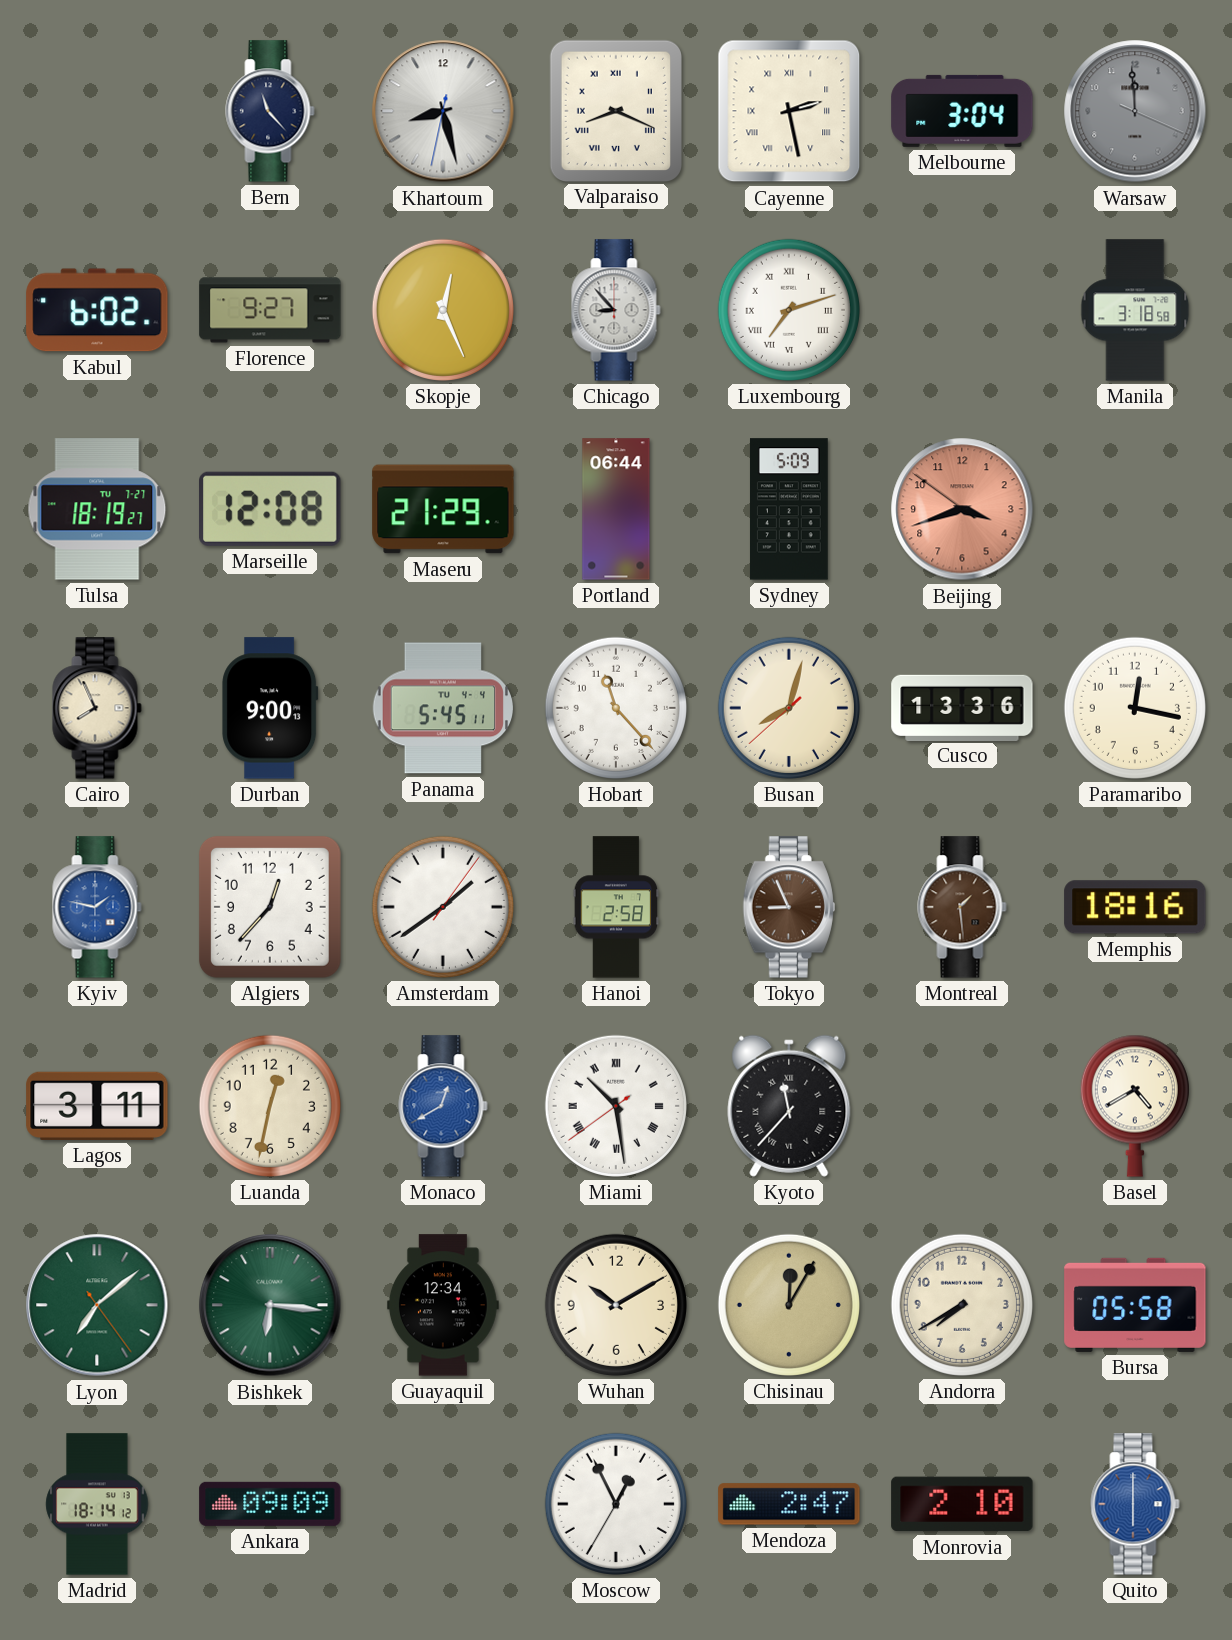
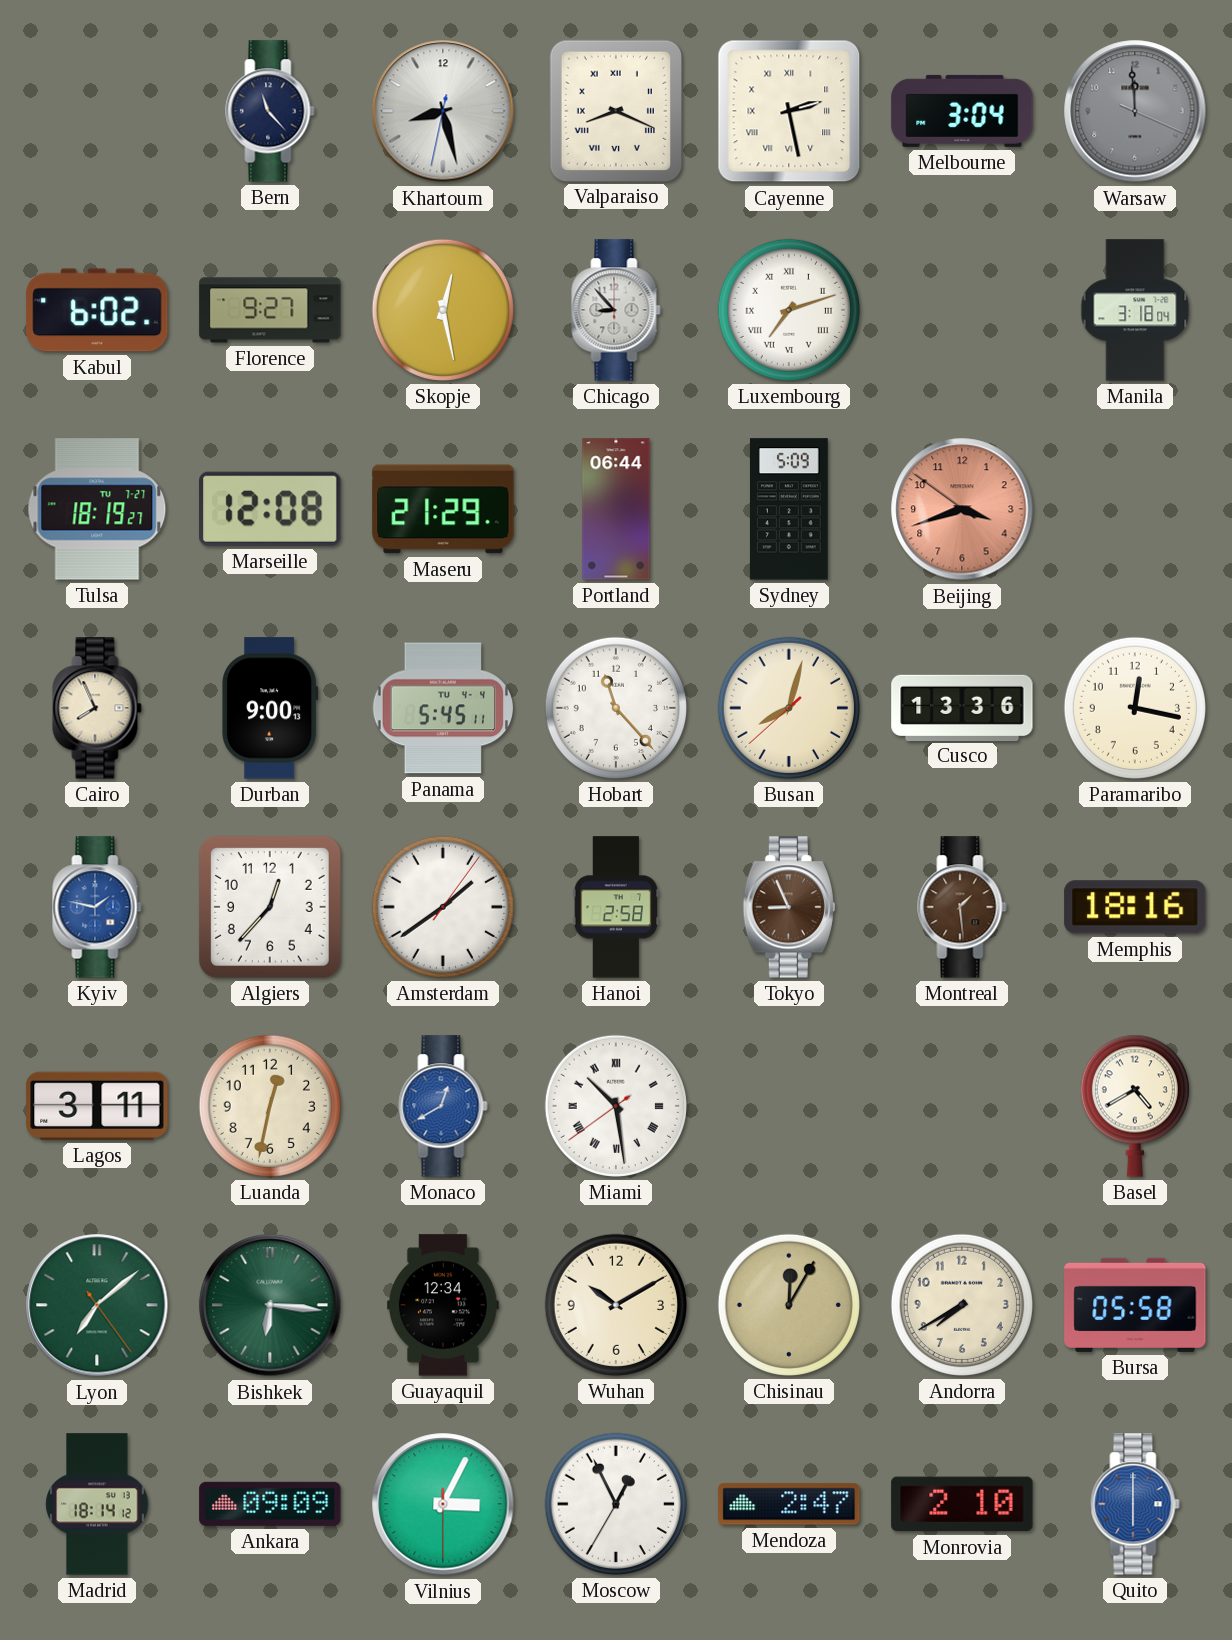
Skopje: 12:26 -> 12:28
Manila: 3:18:58 -> 3:18:04
Kyoto: 11:37 -> none
Vilnius: none -> 3:04
